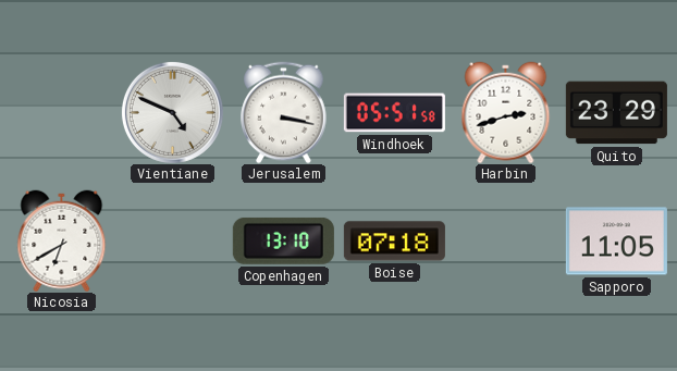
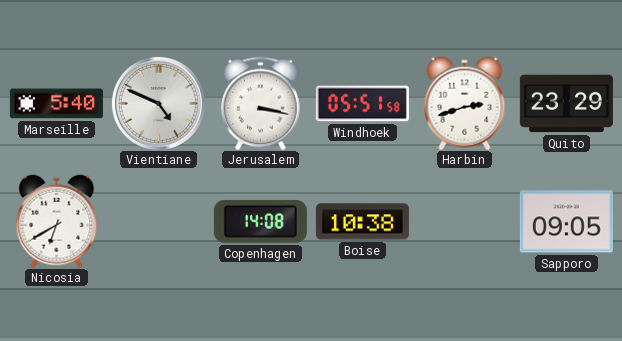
Marseille: none -> 5:40
Copenhagen: 13:10 -> 14:08
Boise: 07:18 -> 10:38
Sapporo: 11:05 -> 09:05
